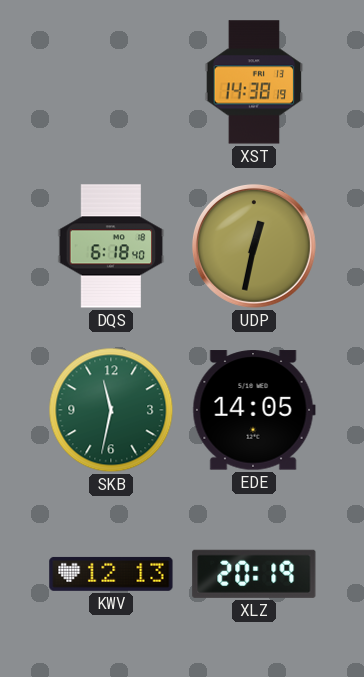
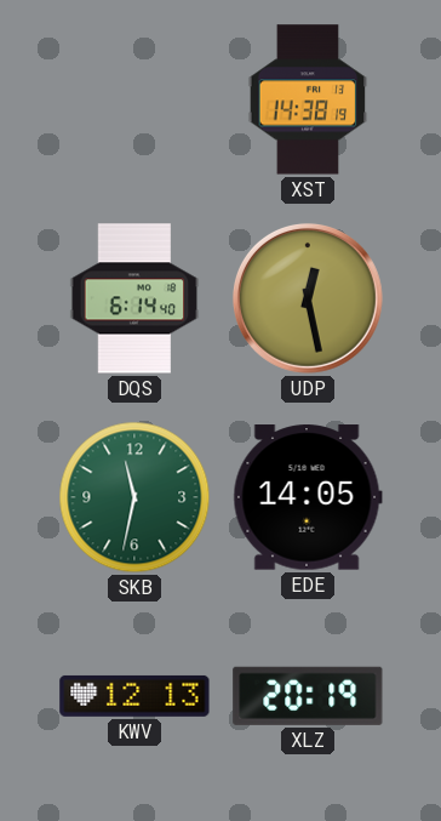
DQS: 6:18 -> 6:14
UDP: 12:32 -> 12:28
